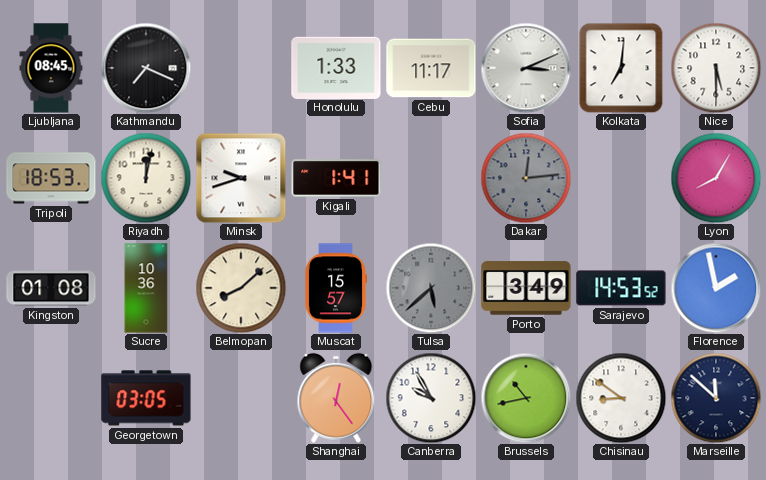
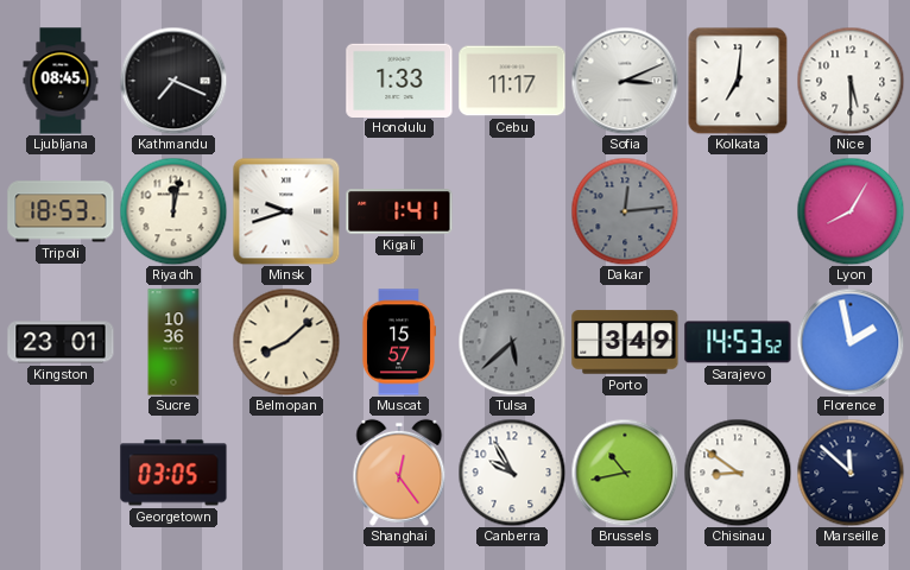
Kingston: 01:08 -> 23:01
